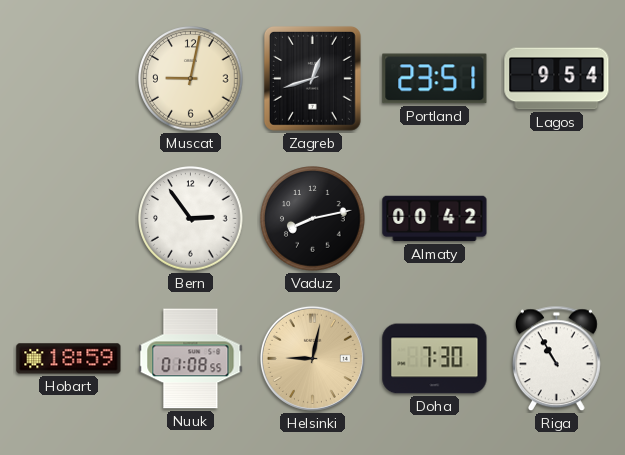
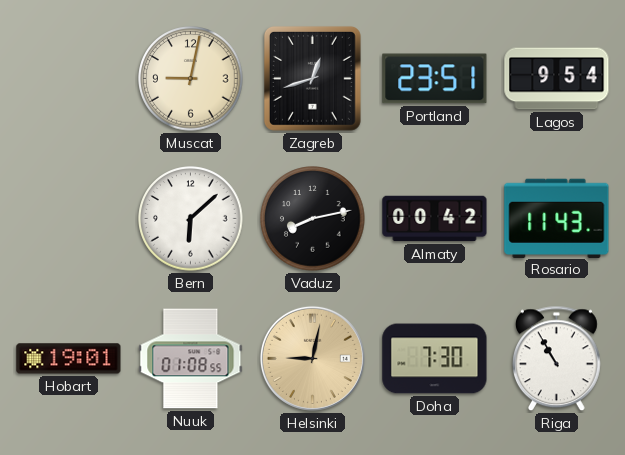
Bern: 2:54 -> 6:08
Rosario: none -> 11:43
Hobart: 18:59 -> 19:01
